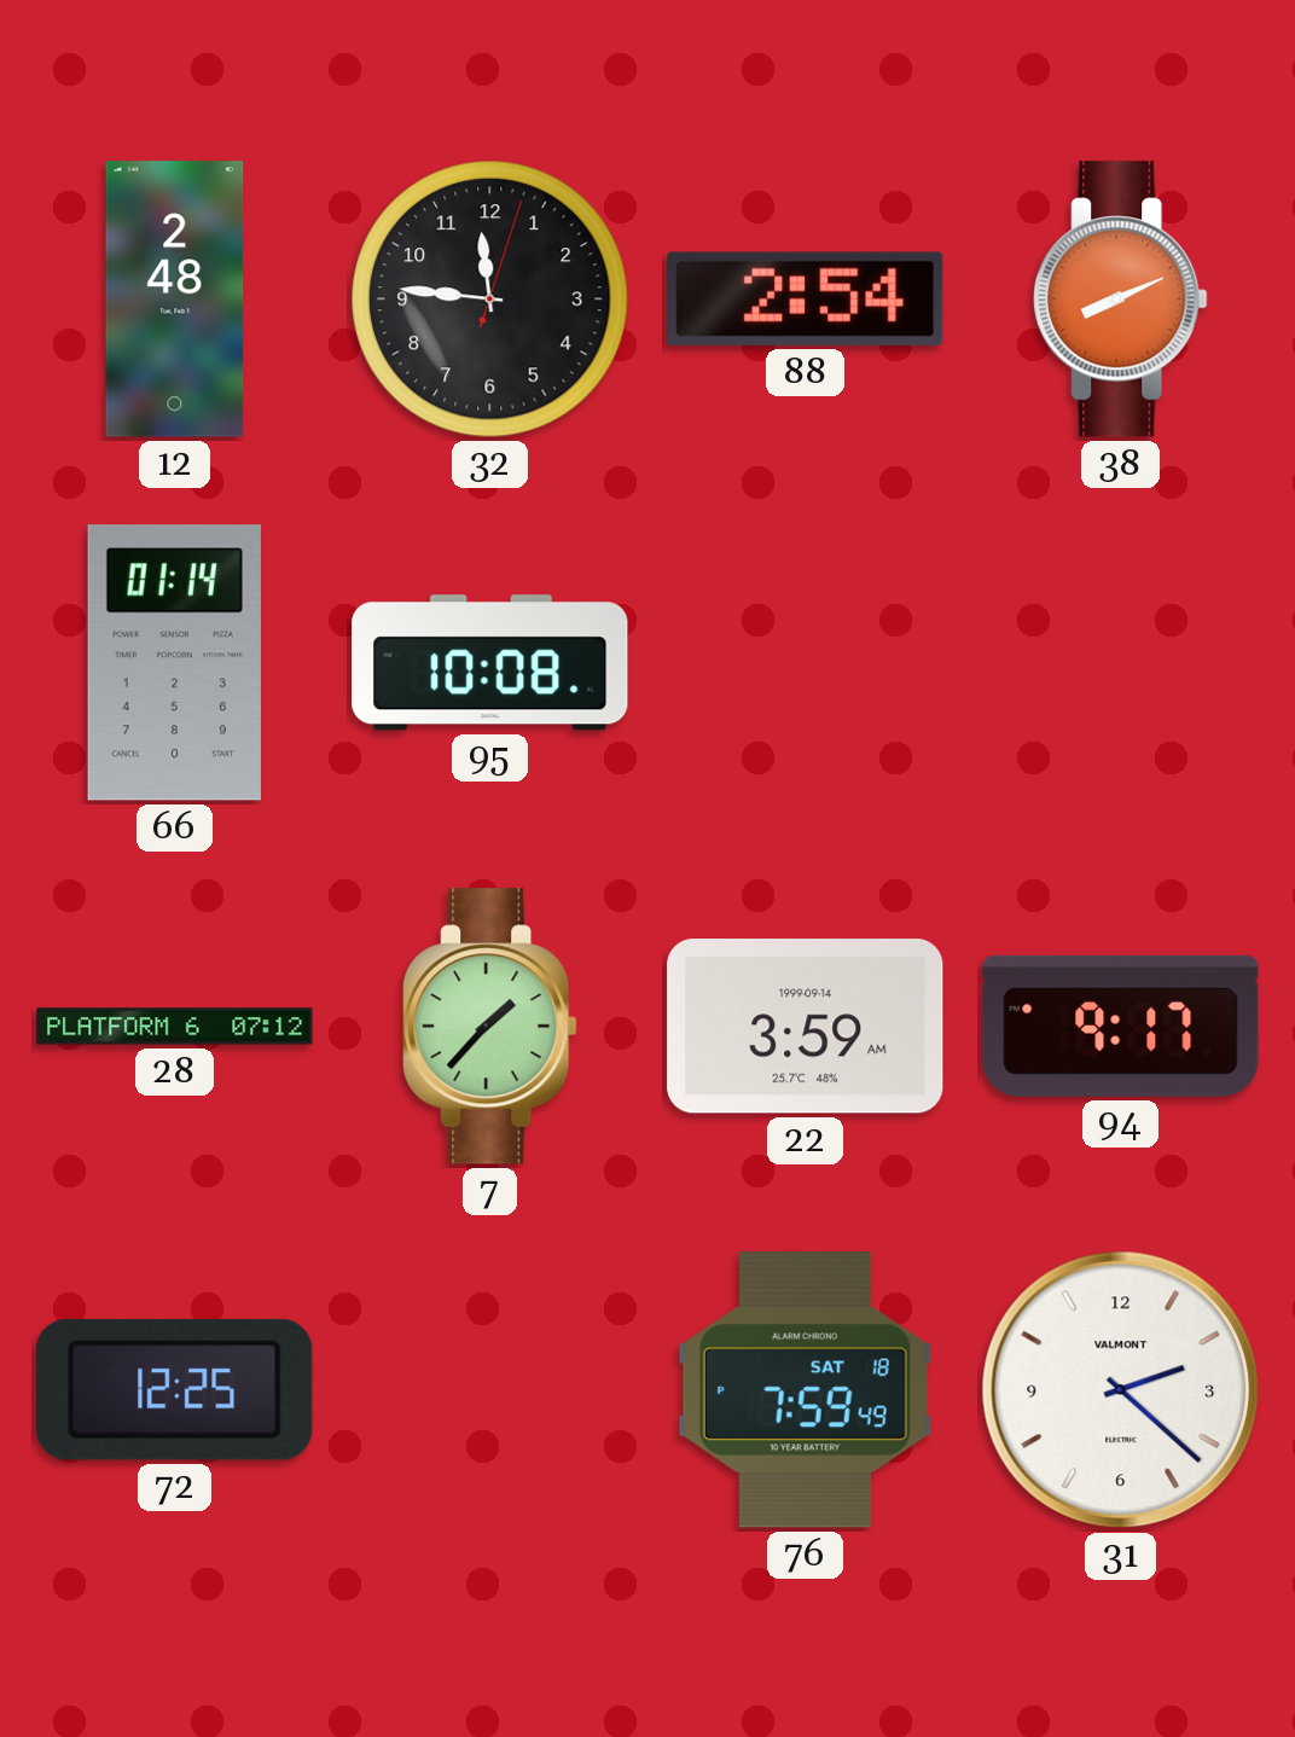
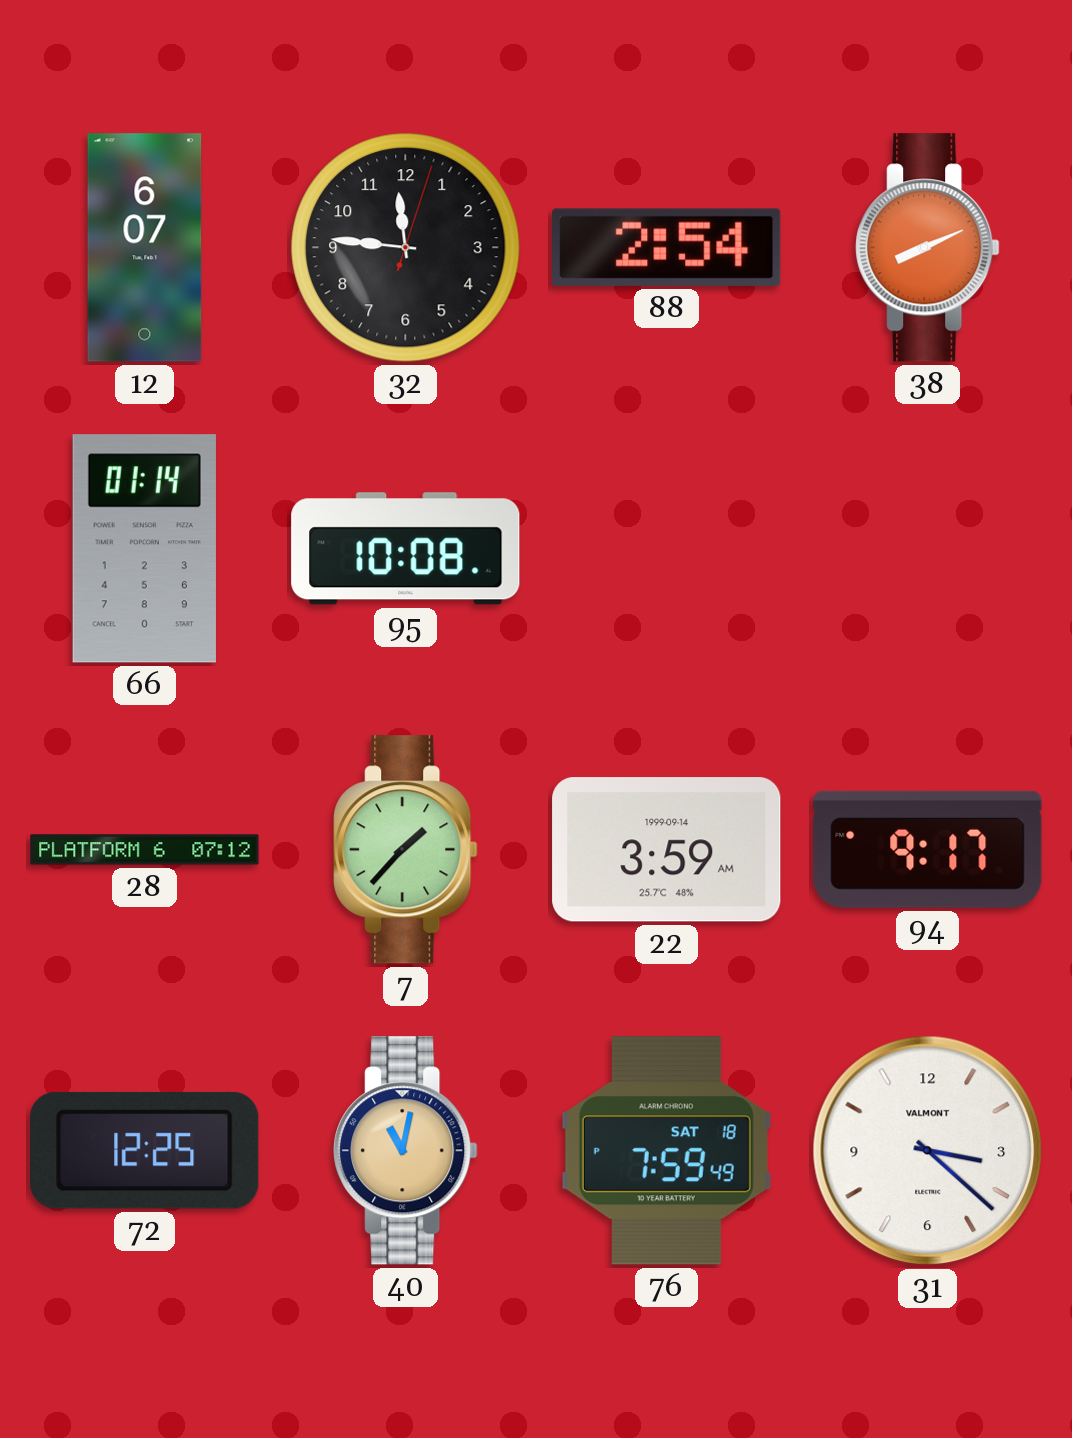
12: 2:48 -> 6:07
40: none -> 11:02
31: 2:22 -> 3:22
